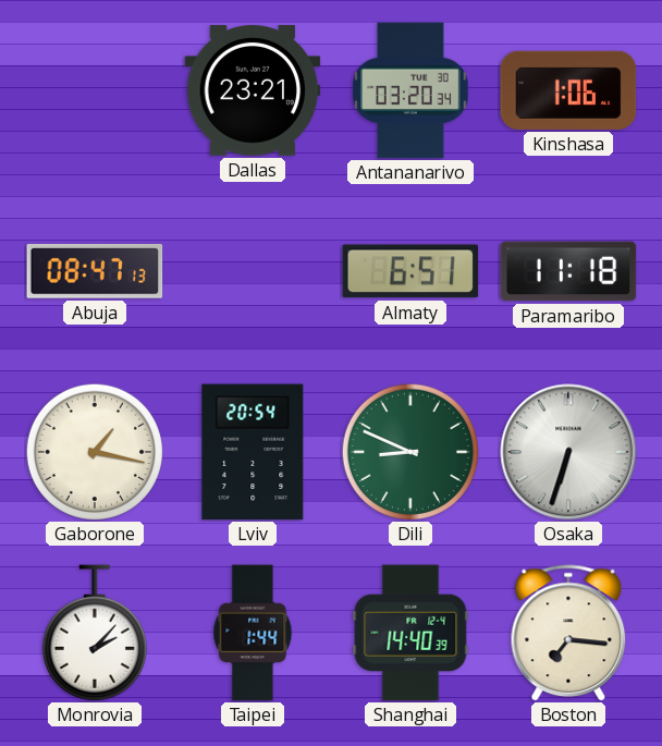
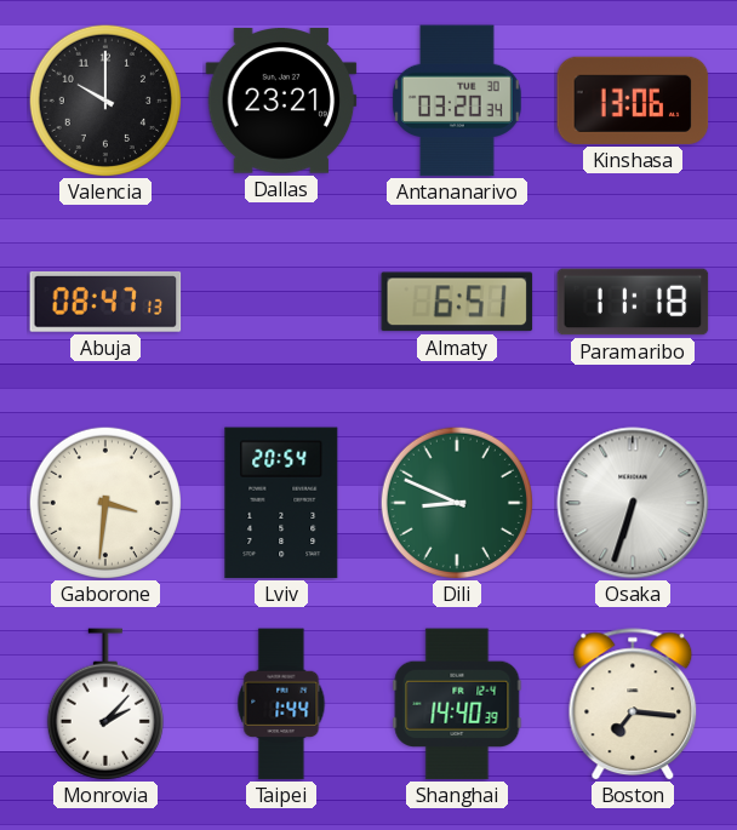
Valencia: none -> 10:00
Kinshasa: 1:06 -> 13:06
Gaborone: 1:17 -> 3:31
